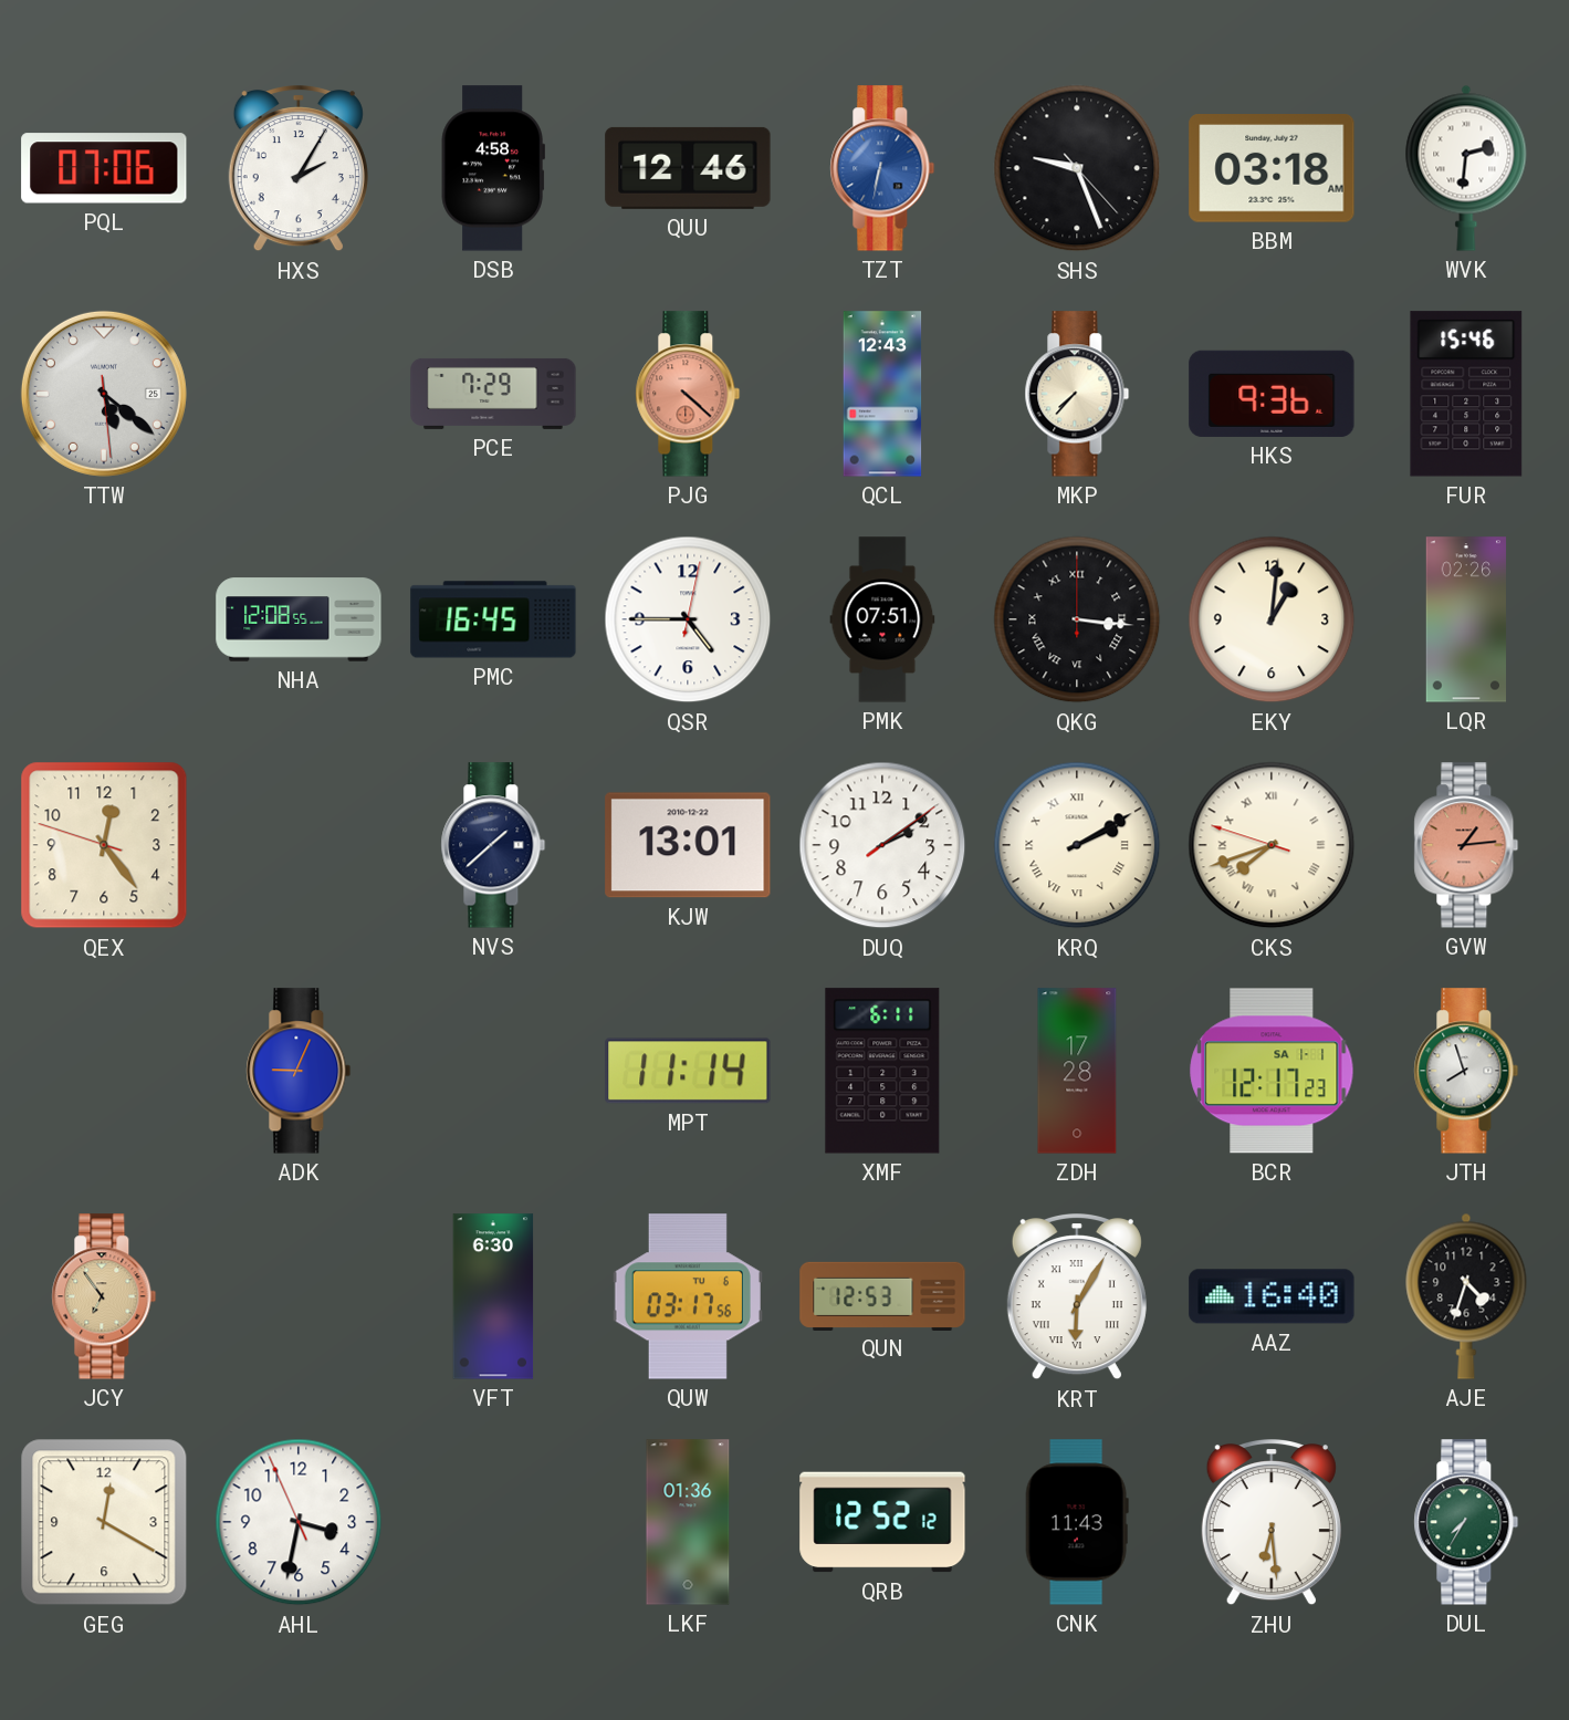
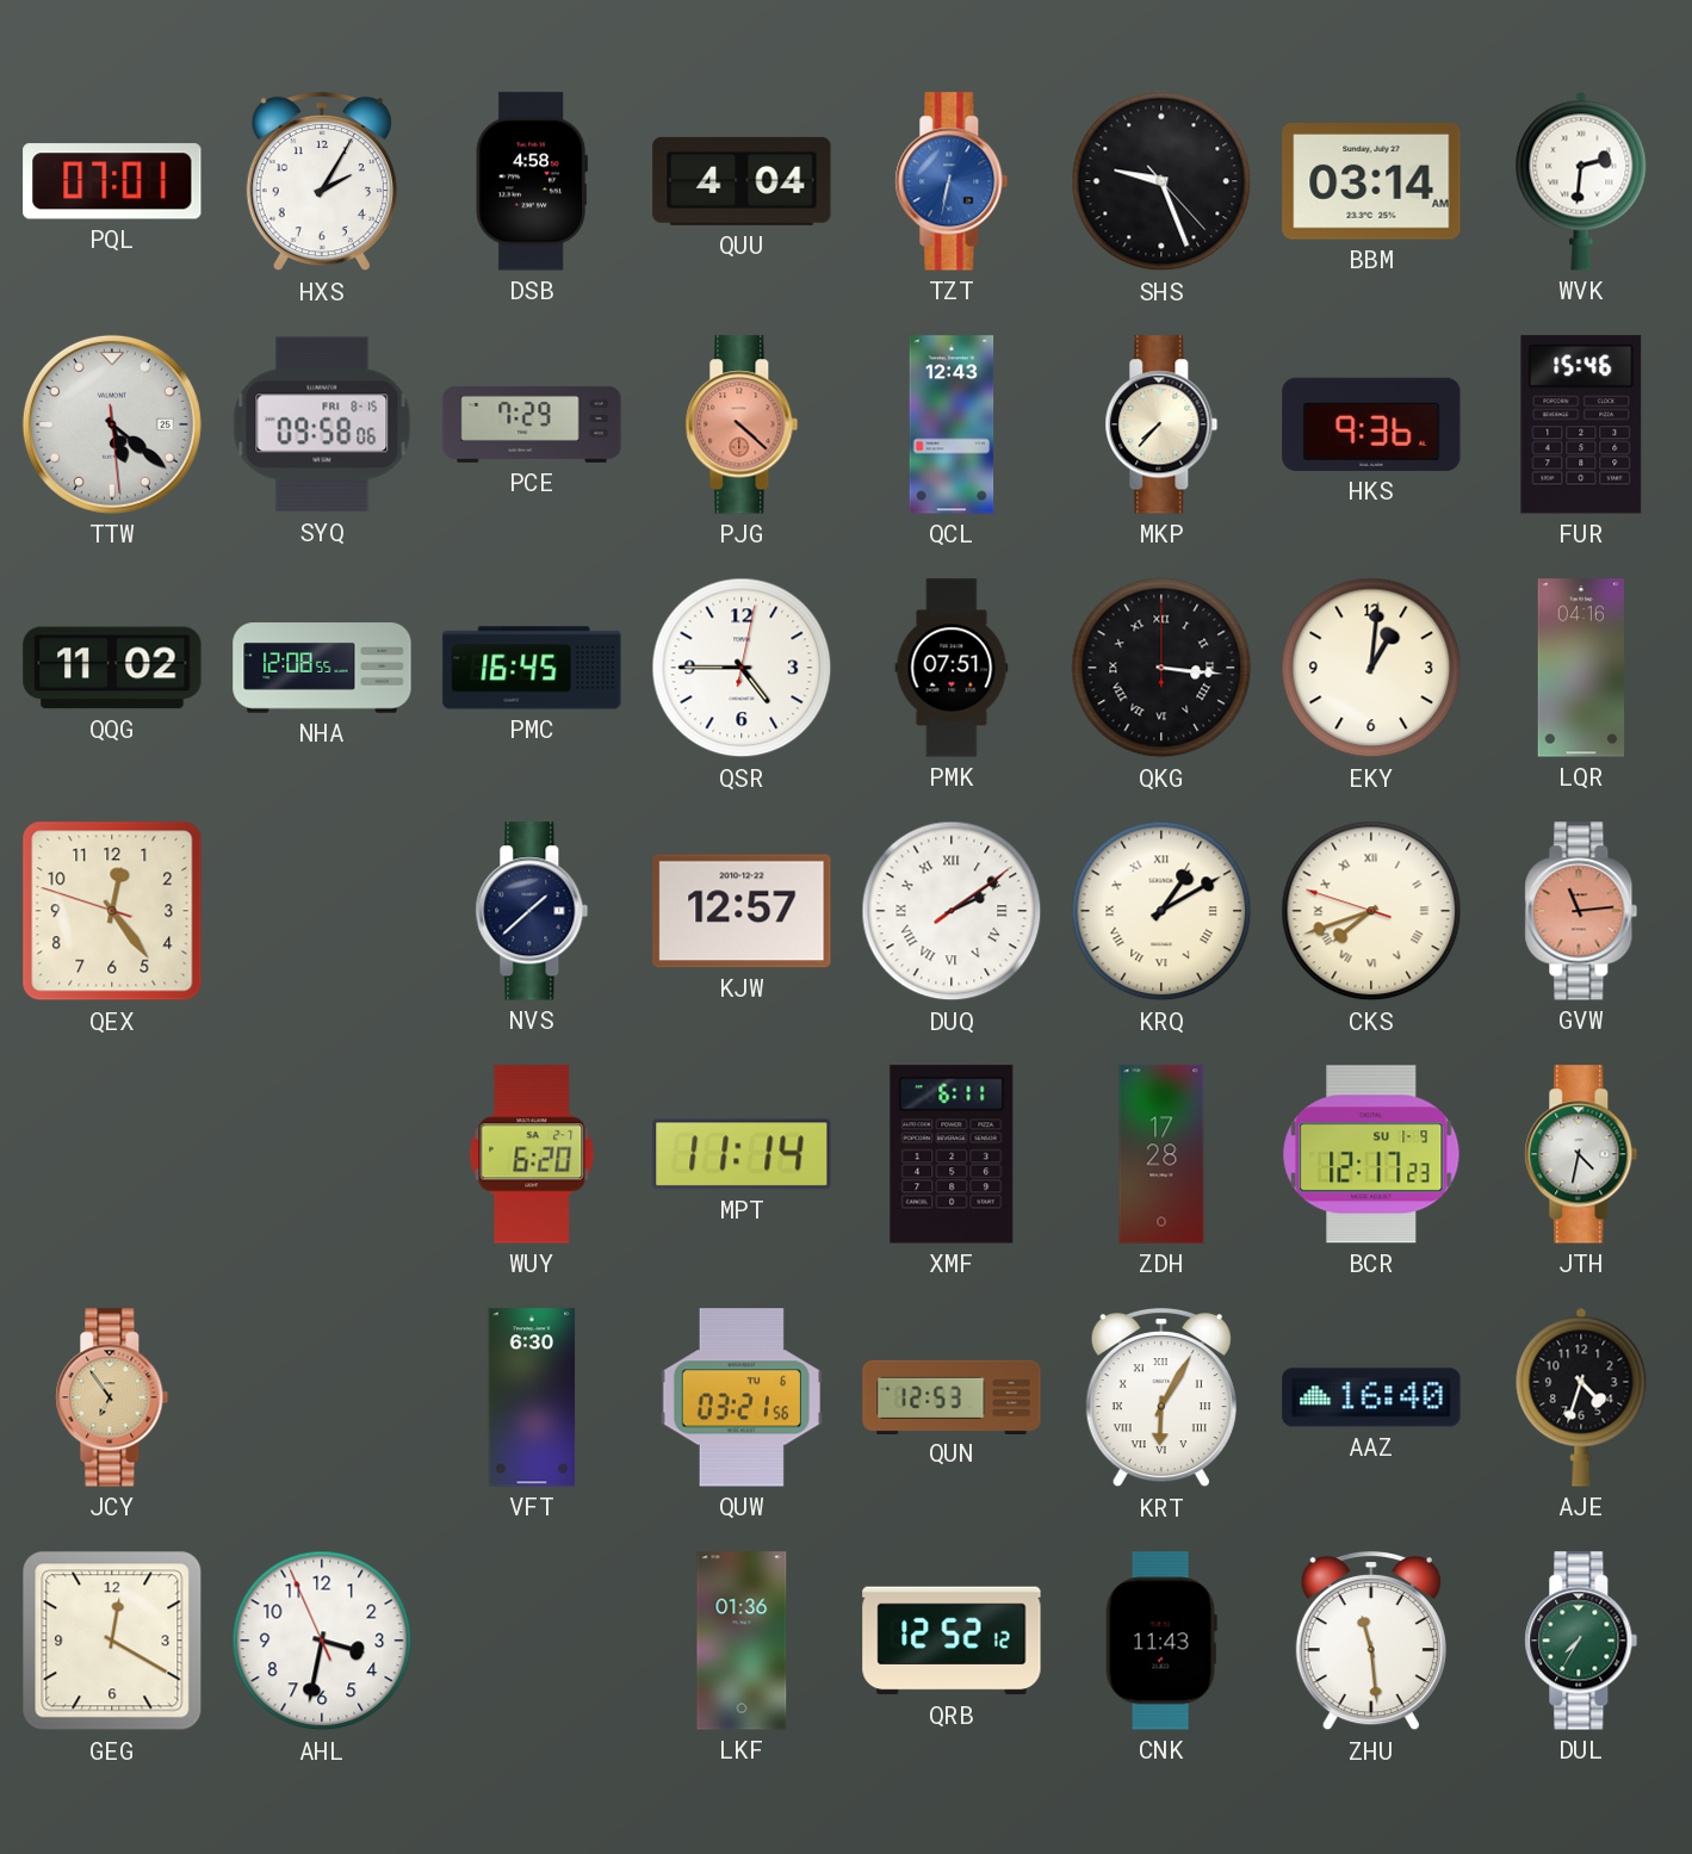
PQL: 07:06 -> 07:01
QUU: 12:46 -> 4:04
BBM: 03:18 -> 03:14
SYQ: none -> 09:58
QQG: none -> 11:02
LQR: 02:26 -> 04:16
KJW: 13:01 -> 12:57
DUQ numerals: Arabic -> Roman
KRQ: 2:10 -> 1:10
GVW: 1:14 -> 11:14
ADK: 9:04 -> none
WUY: none -> 6:20
BCR date: SA 1-1 -> SU 1-9
JTH: 7:57 -> 4:32
QUW: 03:17 -> 03:21
ZHU: 6:29 -> 11:29
